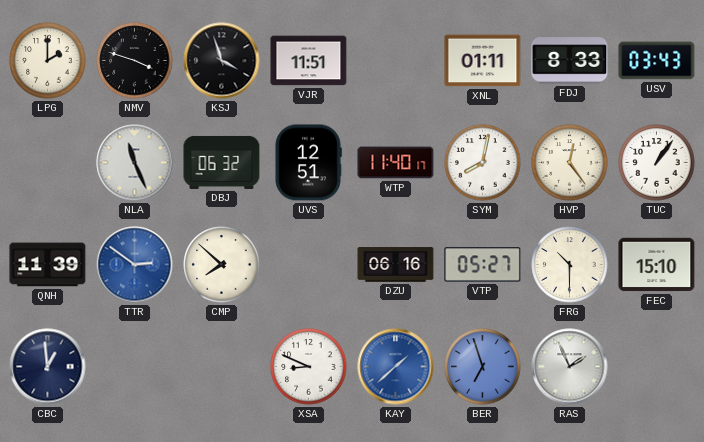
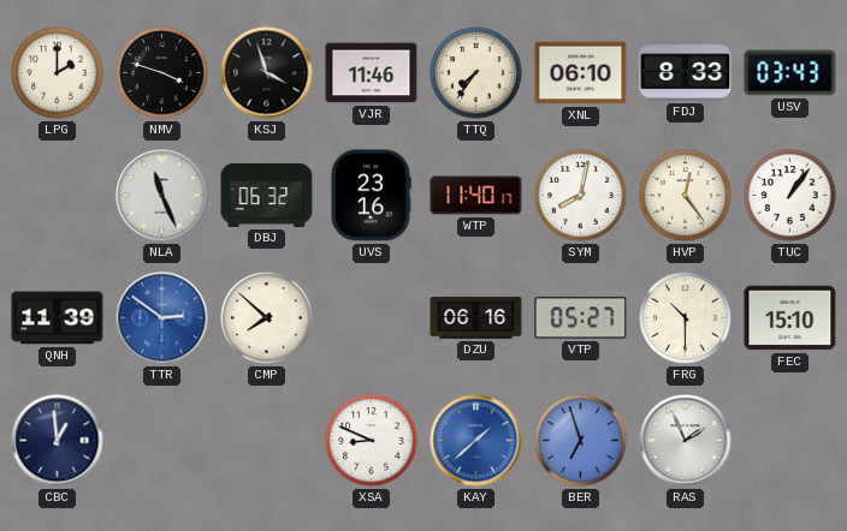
VJR: 11:51 -> 11:46
TTQ: none -> 7:36
XNL: 01:11 -> 06:10
UVS: 12:51 -> 23:16
